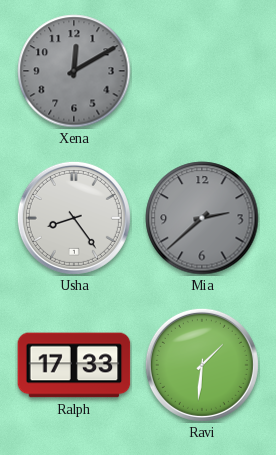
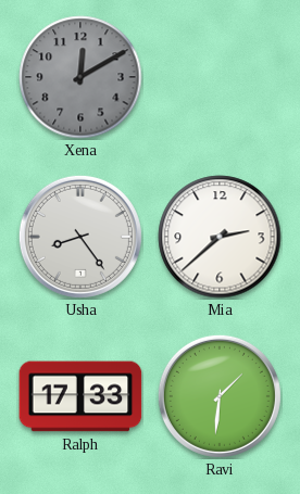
Mia dial: grey -> white
